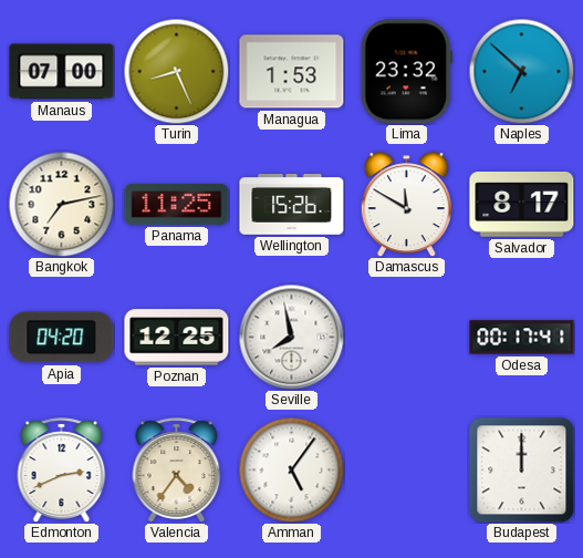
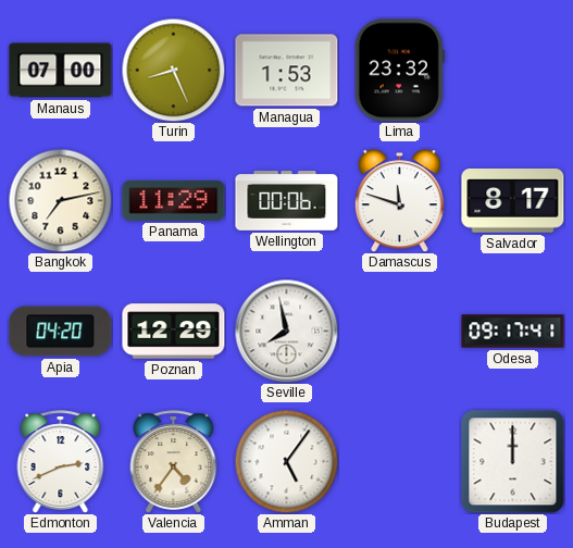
Naples: 6:52 -> none
Panama: 11:25 -> 11:29
Wellington: 15:26 -> 00:06
Damascus: 11:50 -> 11:48
Poznan: 12:25 -> 12:29
Odesa: 00:17 -> 09:17
